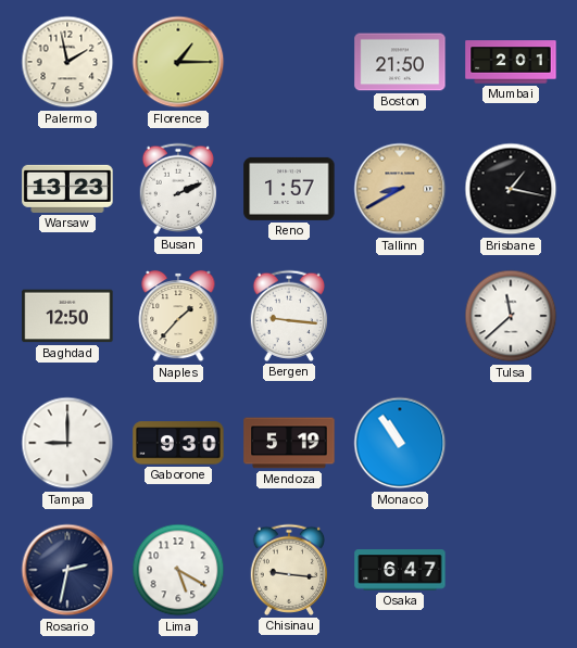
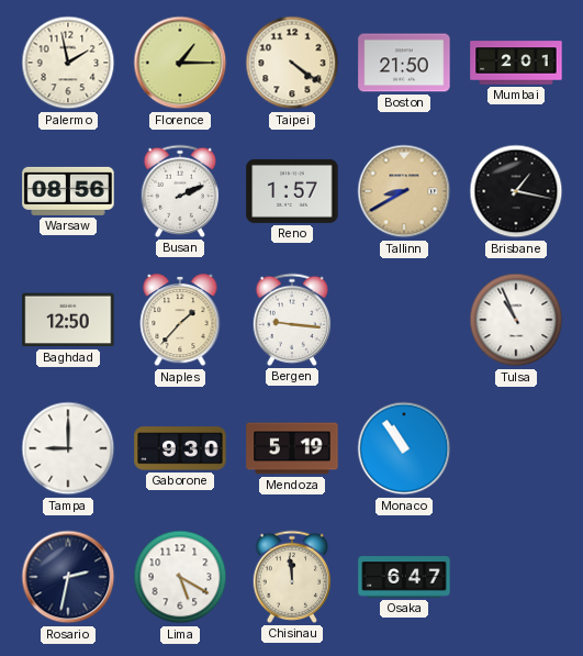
Taipei: none -> 4:21
Warsaw: 13:23 -> 08:56
Tulsa: 11:38 -> 10:56
Chisinau: 9:16 -> 11:59
